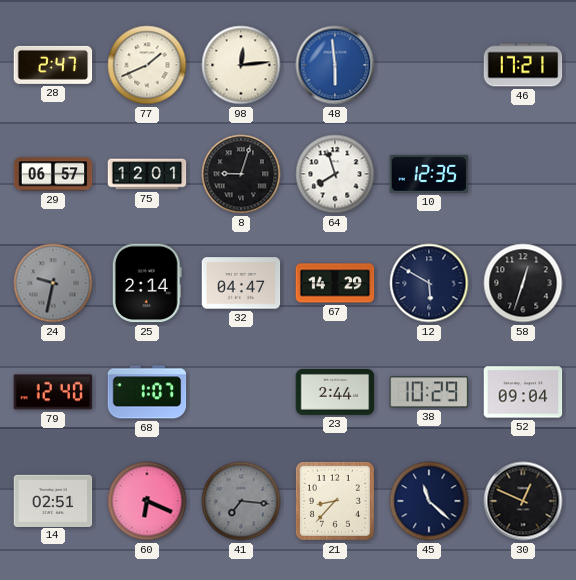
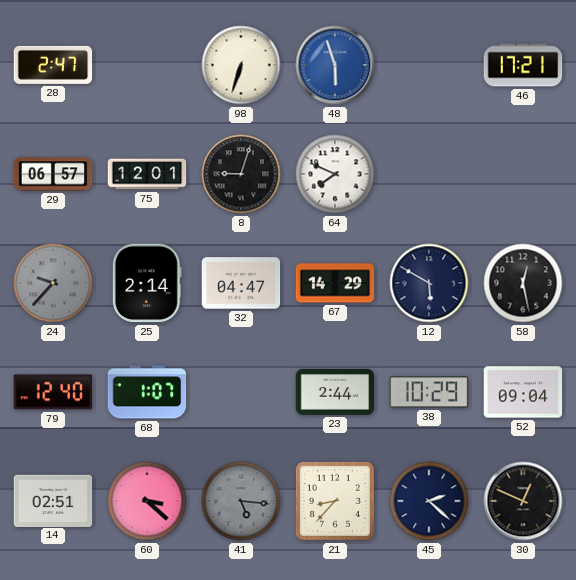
77: 1:41 -> none
98: 12:14 -> 6:33
48: 5:59 -> 5:57
64: 7:57 -> 7:49
10: 12:35 -> none
24: 9:32 -> 9:37
58: 12:33 -> 12:28
60: 6:19 -> 3:22
41: 7:16 -> 5:16
45: 11:22 -> 2:22
